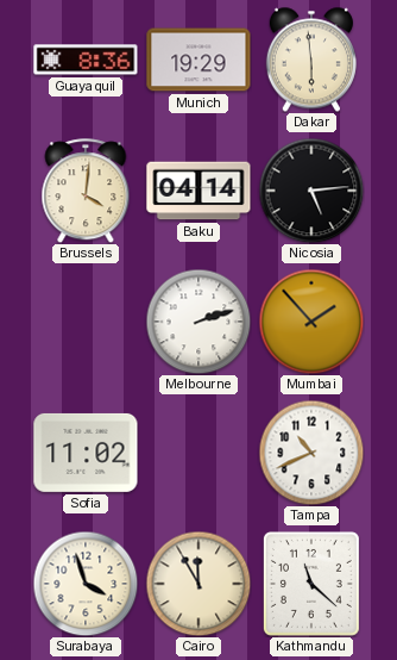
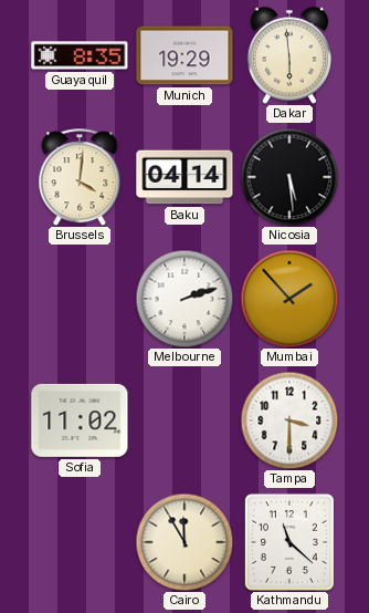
Guayaquil: 8:36 -> 8:35
Nicosia: 5:14 -> 5:29
Tampa: 10:41 -> 3:30
Surabaya: 3:57 -> none
